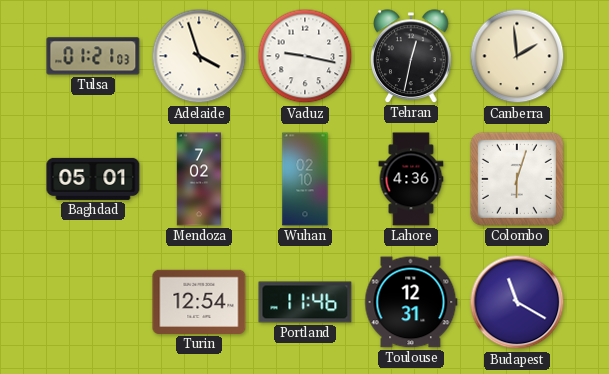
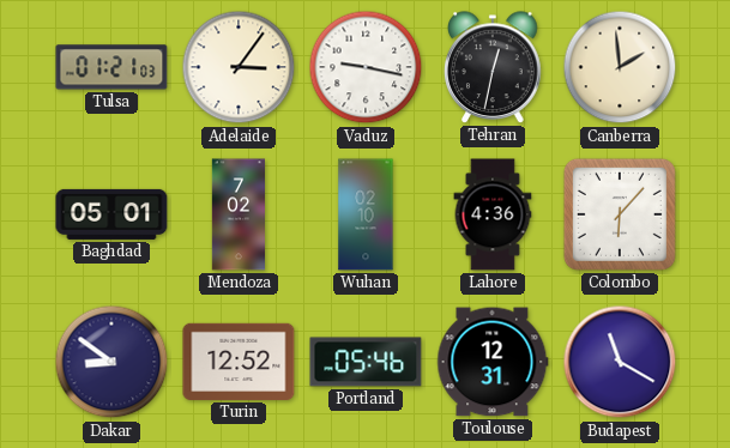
Adelaide: 3:57 -> 3:06
Colombo: 6:03 -> 6:07
Dakar: none -> 8:51
Turin: 12:54 -> 12:52
Portland: 11:46 -> 05:46
